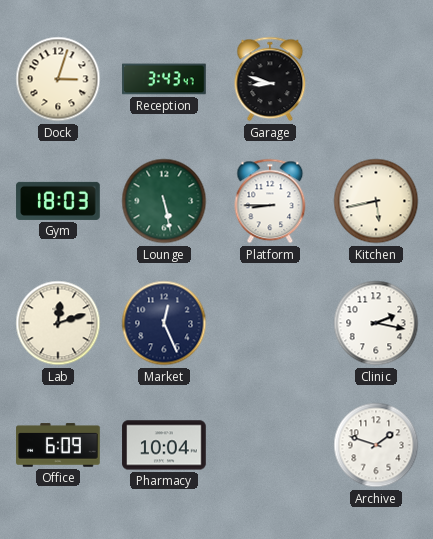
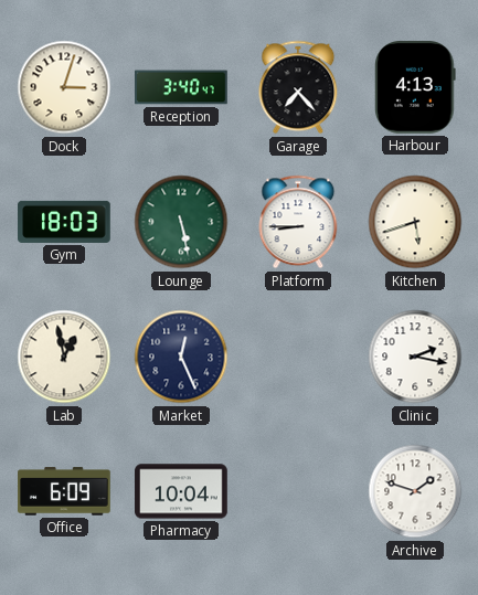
Reception: 3:43 -> 3:40
Garage: 8:48 -> 7:23
Harbour: none -> 4:13
Kitchen: 5:43 -> 5:42
Lab: 12:12 -> 12:58
